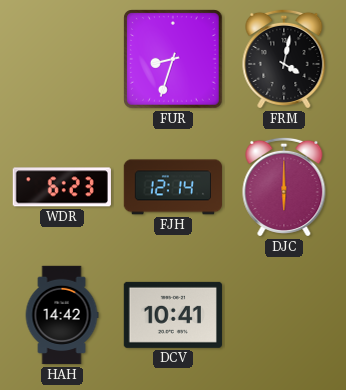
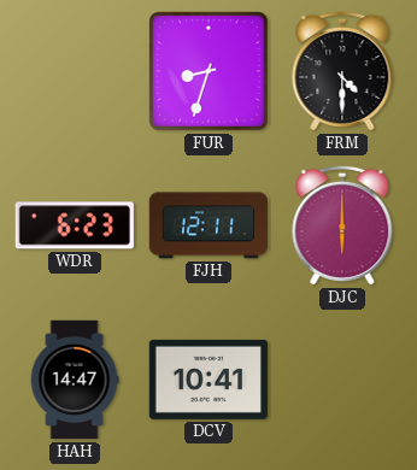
FRM: 4:02 -> 4:30
FJH: 12:14 -> 12:11
HAH: 14:42 -> 14:47
